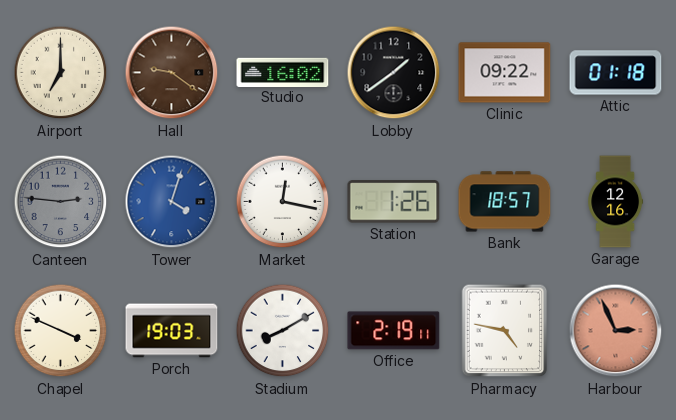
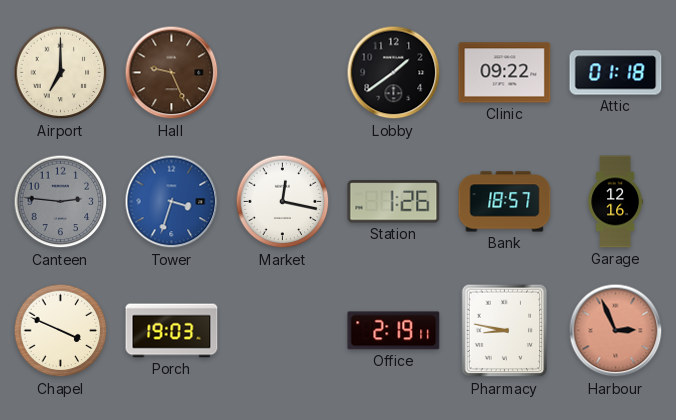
Hall: 9:21 -> 9:26
Studio: 16:02 -> none
Tower: 4:03 -> 3:33
Stadium: 8:10 -> none
Pharmacy: 4:47 -> 8:47
